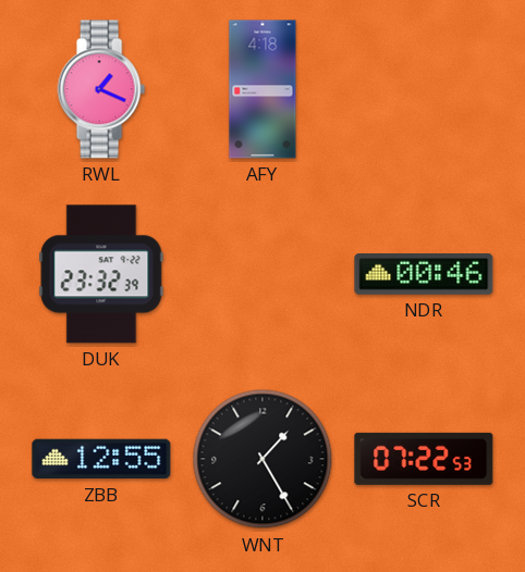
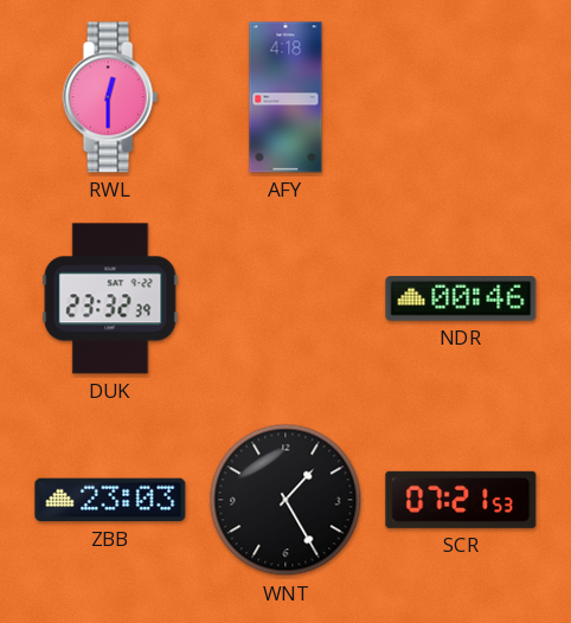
RWL: 1:19 -> 12:30
ZBB: 12:55 -> 23:03
SCR: 07:22 -> 07:21
